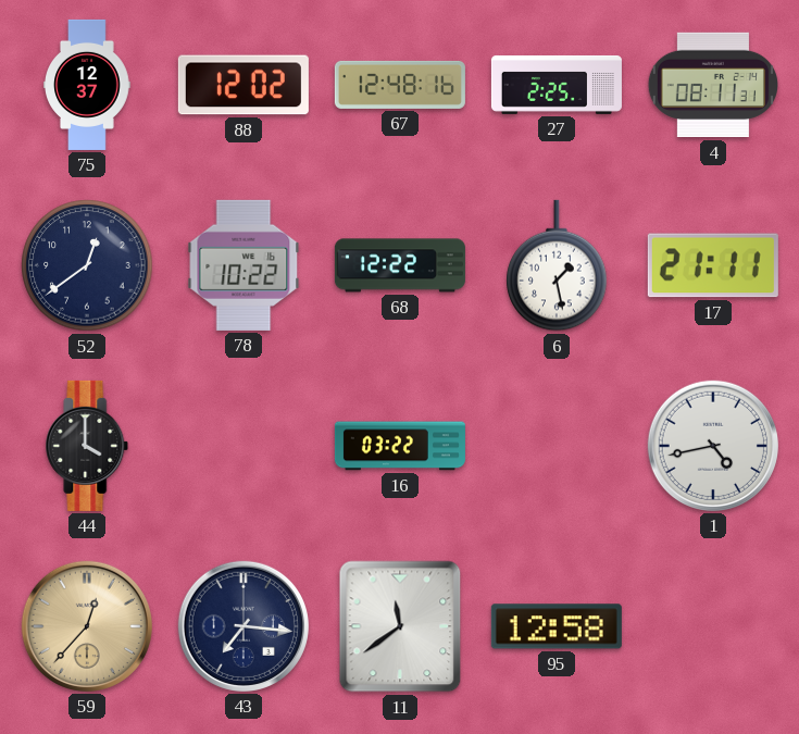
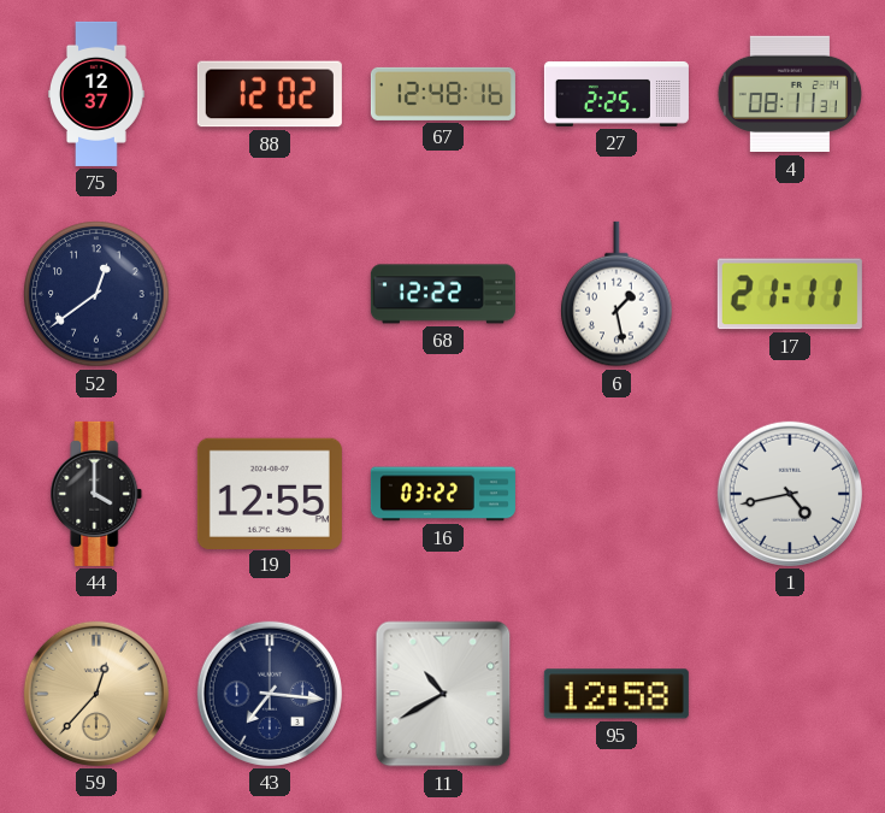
78: 10:22 -> none
19: none -> 12:55
11: 11:39 -> 10:40
